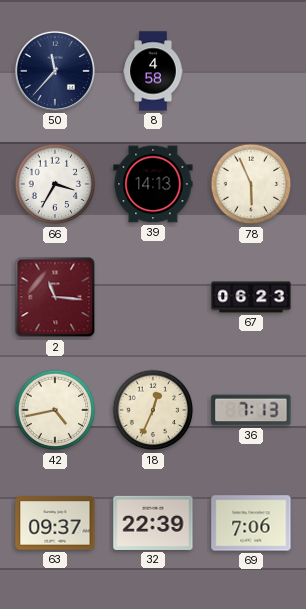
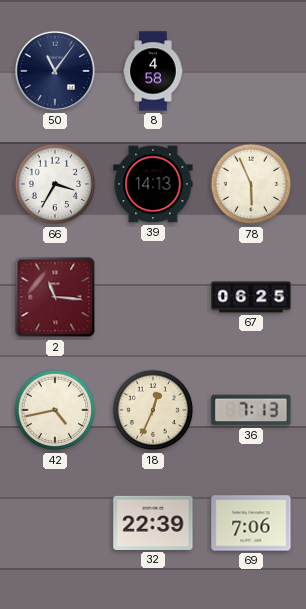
50: 11:37 -> 11:06
67: 06:23 -> 06:25
63: 09:37 -> none
